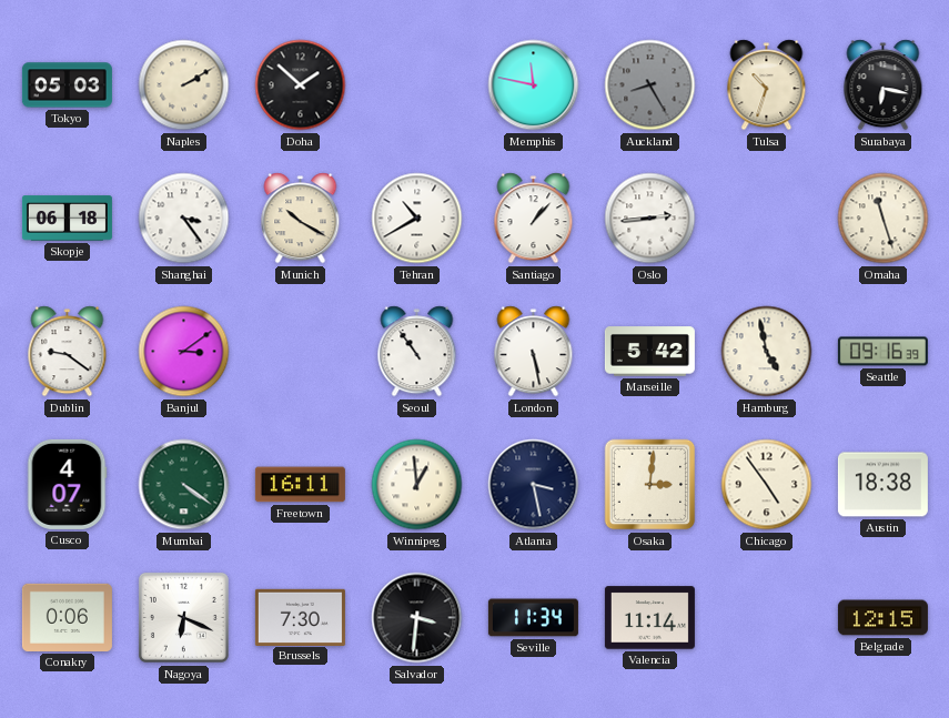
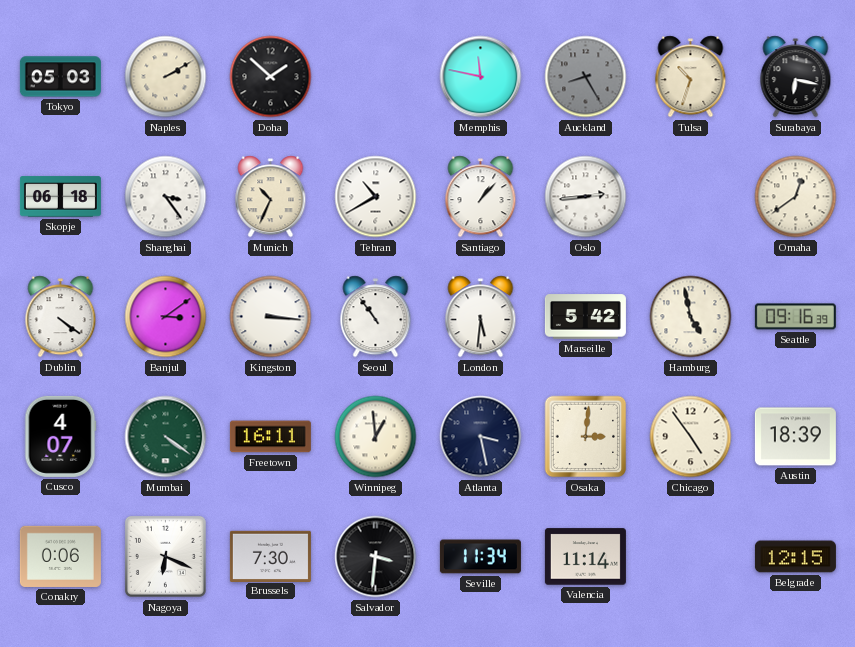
Munich: 10:20 -> 10:34
Omaha: 11:27 -> 12:39
Dublin: 9:21 -> 4:21
Kingston: none -> 3:16
London: 5:28 -> 5:31
Austin: 18:38 -> 18:39
